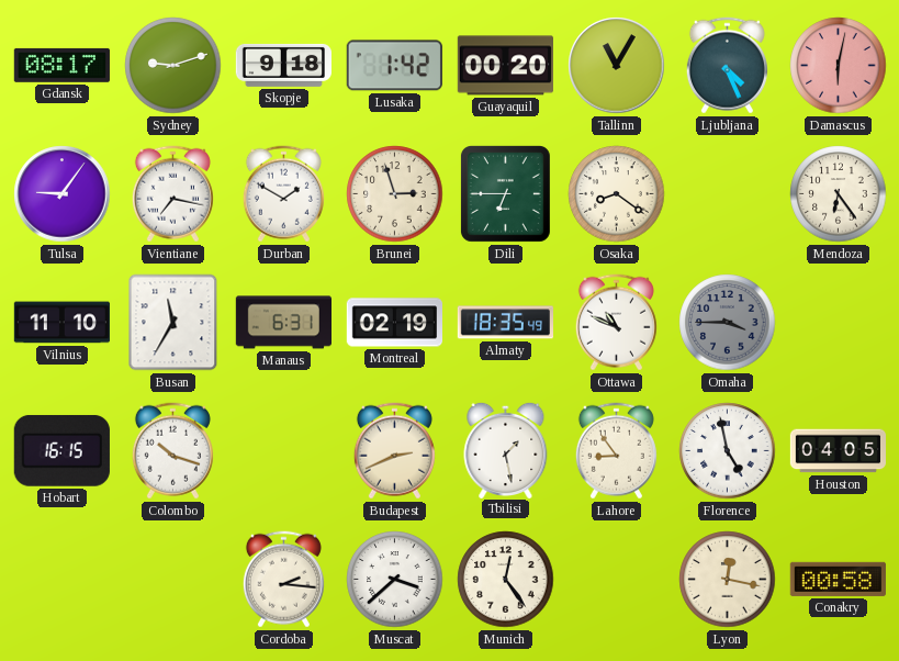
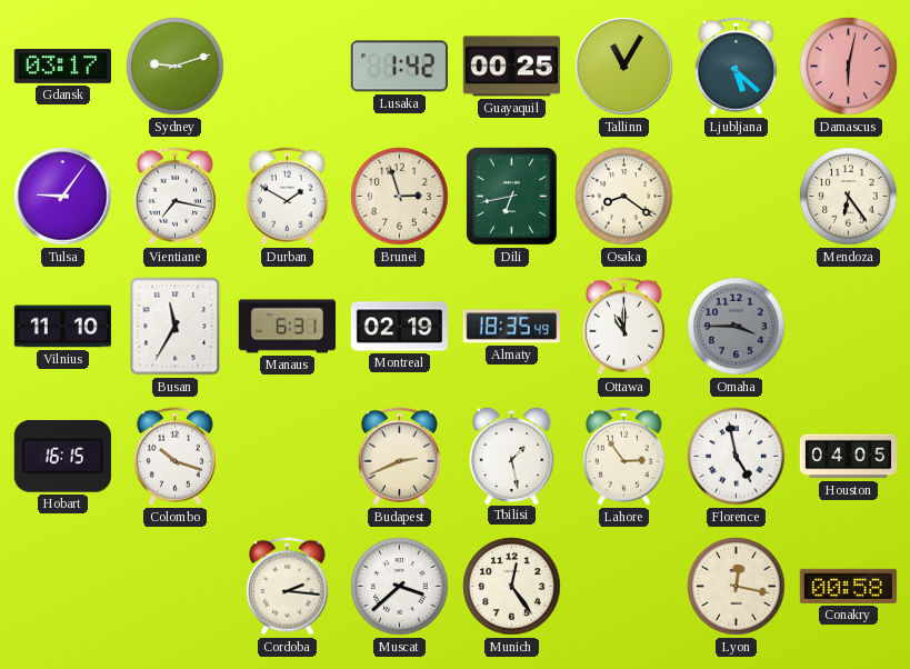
Gdansk: 08:17 -> 03:17
Skopje: 9:18 -> none
Guayaquil: 00:20 -> 00:25
Ljubljana: 4:26 -> 5:22
Dili: 6:45 -> 6:43
Ottawa: 10:49 -> 11:00
Lahore: 8:54 -> 2:54
